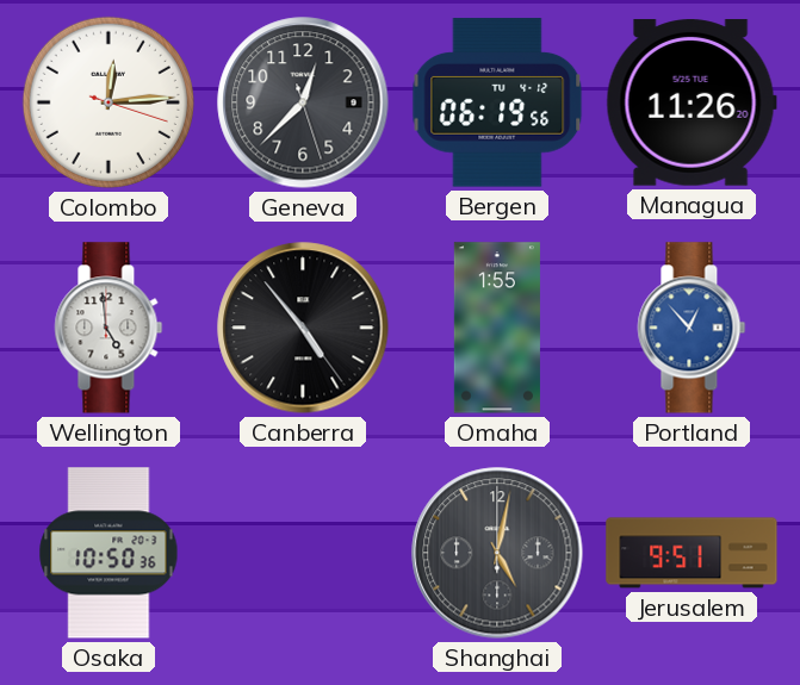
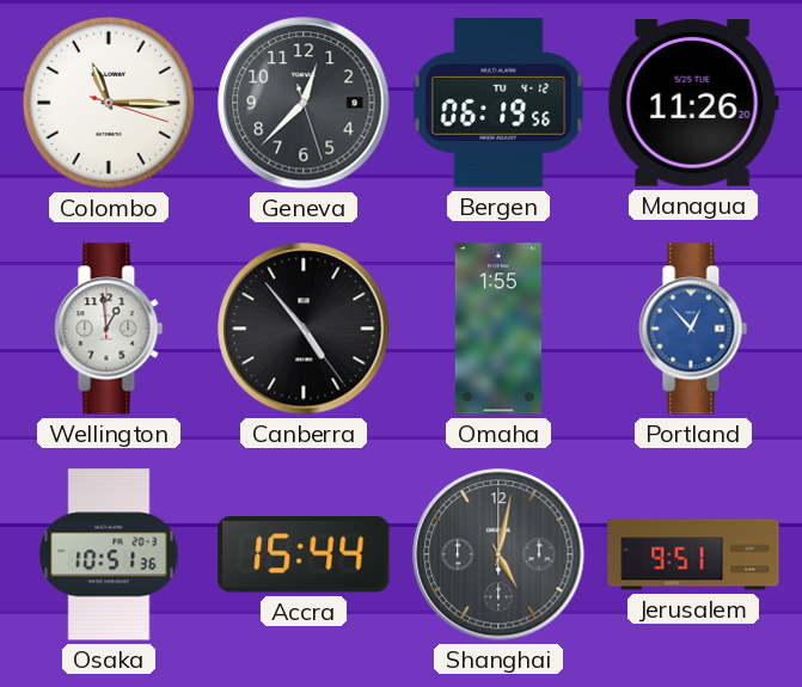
Colombo: 12:14 -> 11:15
Wellington: 4:59 -> 12:59
Osaka: 10:50 -> 10:51
Accra: none -> 15:44
